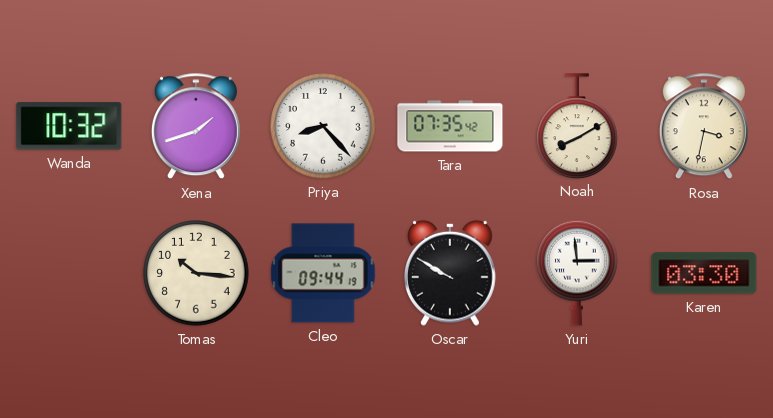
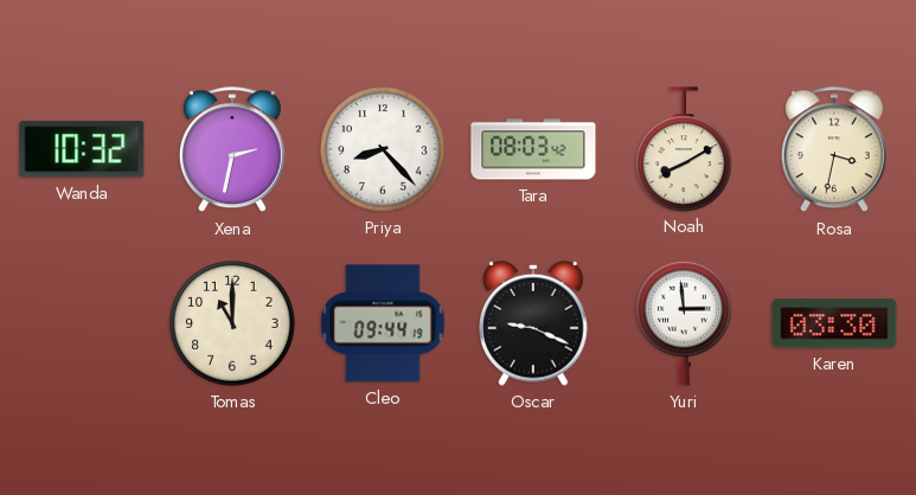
Xena: 1:42 -> 2:32
Tara: 07:35 -> 08:03
Tomas: 10:16 -> 11:00
Oscar: 9:50 -> 9:19
